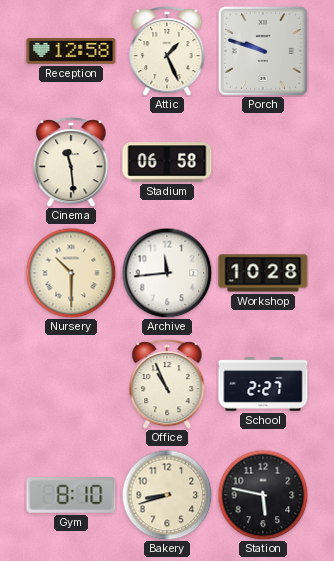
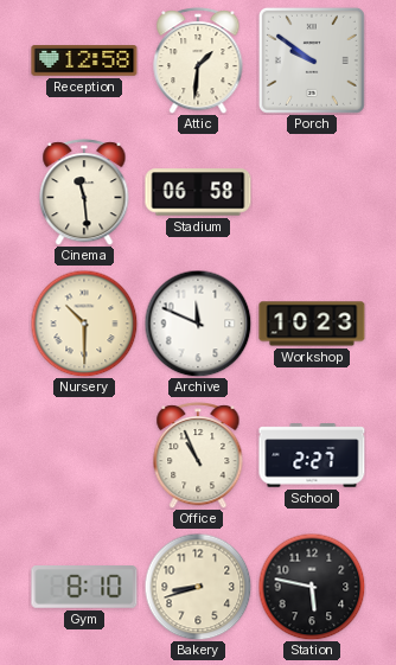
Attic: 1:26 -> 1:31
Porch: 9:48 -> 9:51
Archive: 11:44 -> 11:49
Workshop: 10:28 -> 10:23
